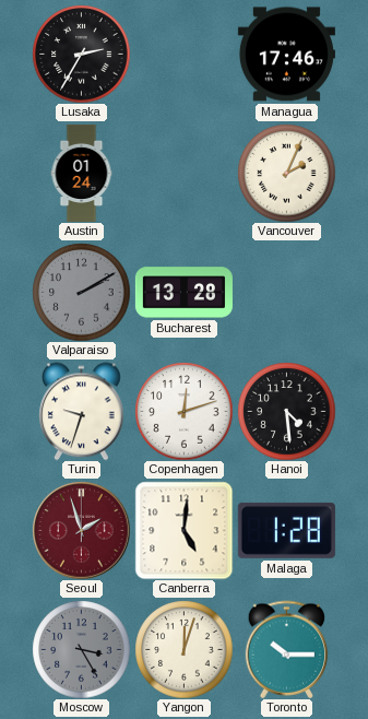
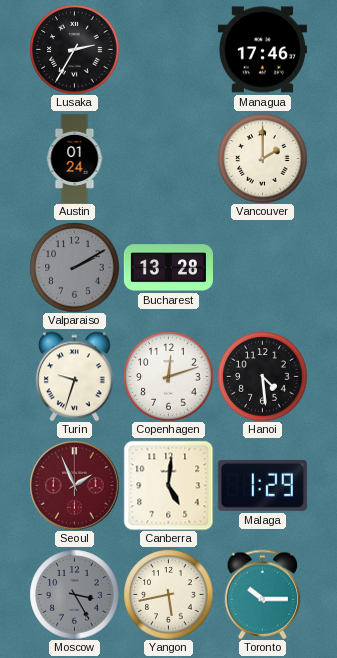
Vancouver: 2:04 -> 2:00
Seoul: 1:57 -> 1:56
Malaga: 1:28 -> 1:29
Yangon: 12:03 -> 5:43
